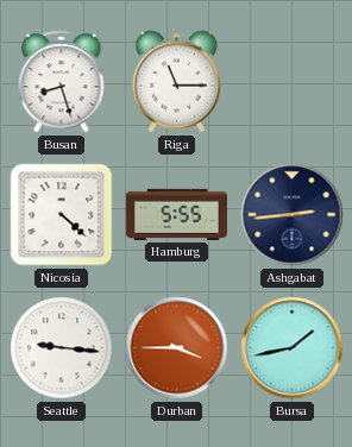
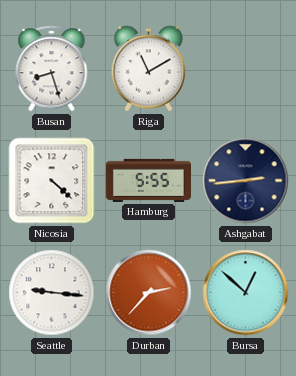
Riga: 11:15 -> 11:10
Durban: 3:45 -> 2:37
Bursa: 1:43 -> 12:52
